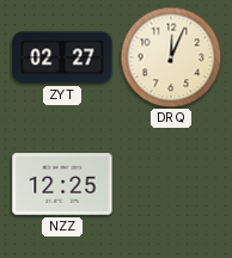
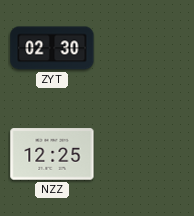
ZYT: 02:27 -> 02:30
DRQ: 12:04 -> none
